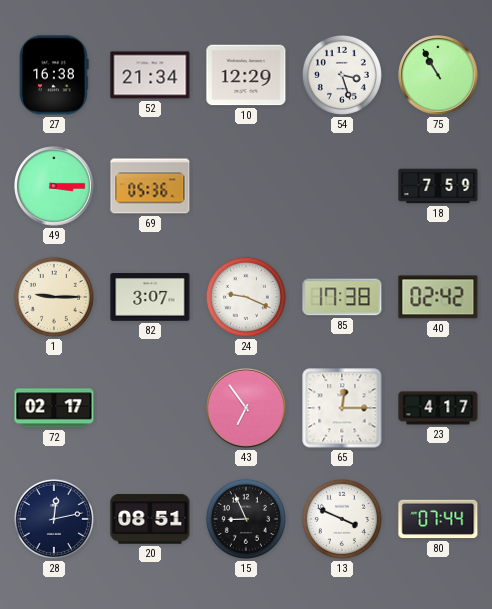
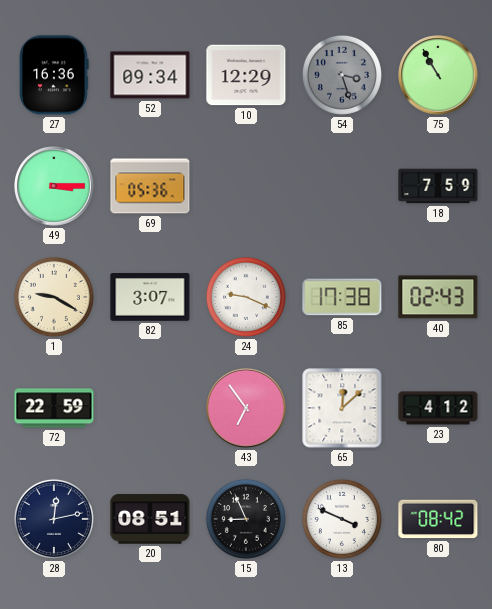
27: 16:38 -> 16:36
52: 21:34 -> 09:34
54 dial: white -> grey
1: 9:15 -> 9:20
40: 02:42 -> 02:43
72: 02:17 -> 22:59
65: 12:15 -> 12:08
23: 4:17 -> 4:12
80: 07:44 -> 08:42
